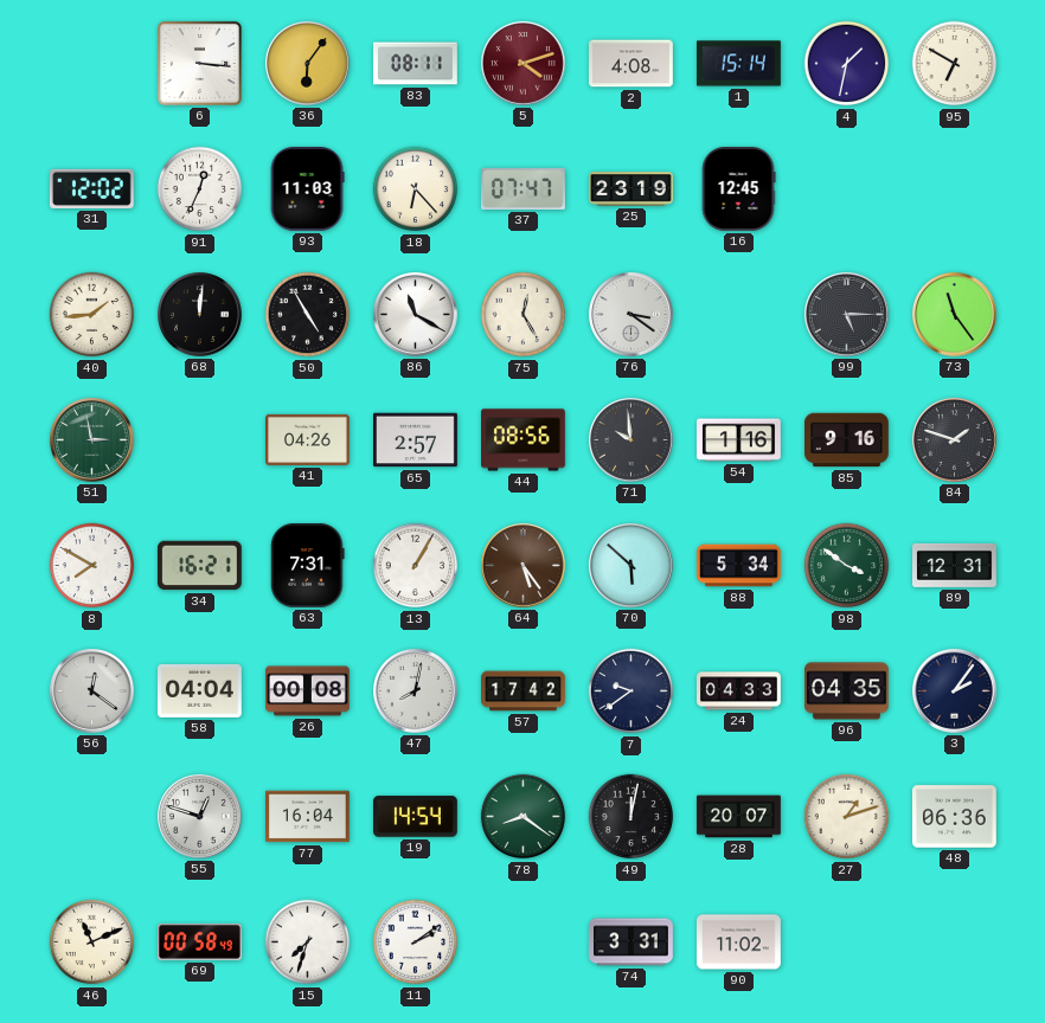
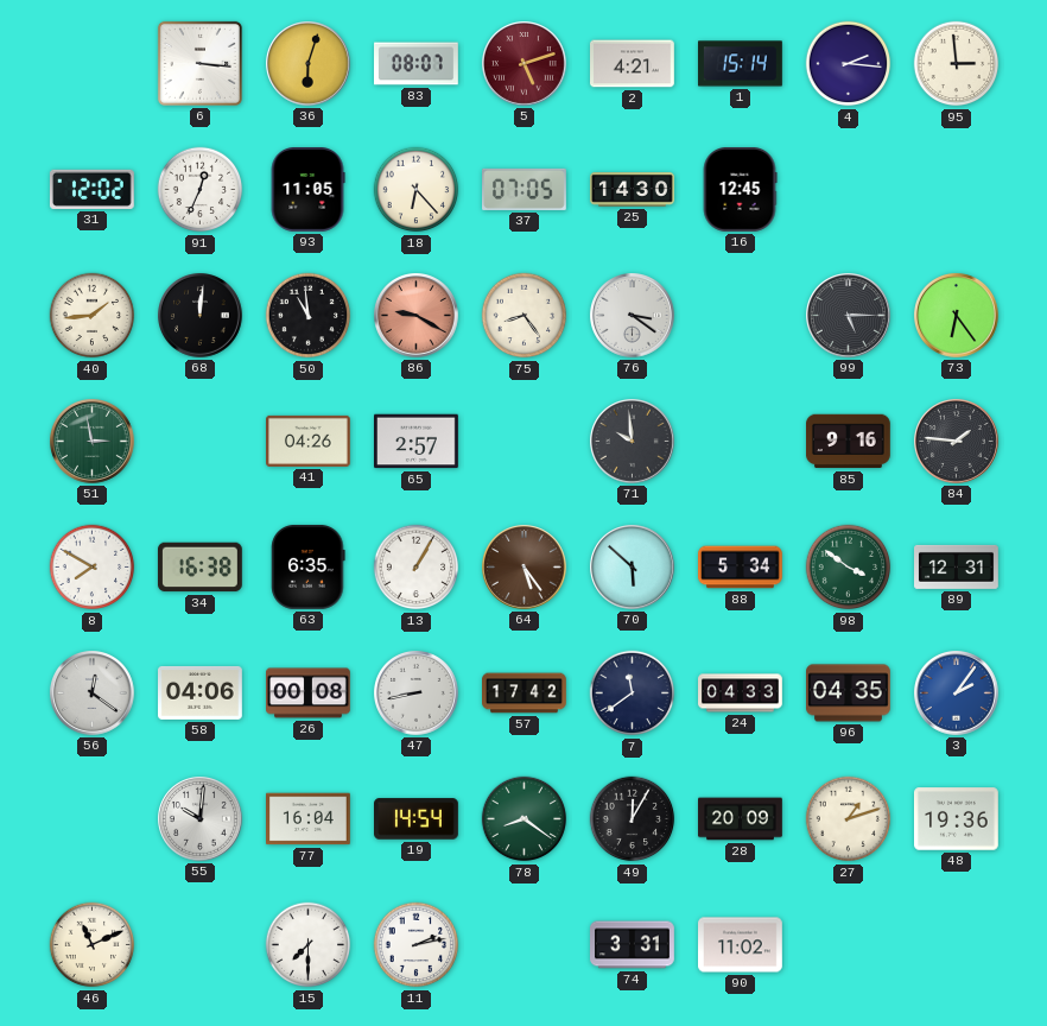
36: 6:06 -> 6:03
83: 08:11 -> 08:07
5: 4:12 -> 5:12
2: 4:08 -> 4:21
4: 1:32 -> 2:16
95: 6:50 -> 2:59
93: 11:03 -> 11:05
37: 07:47 -> 07:05
25: 23:19 -> 14:30
50: 4:55 -> 10:59
86: 11:20 -> 9:20
86 dial: white -> salmon
75: 12:25 -> 8:24
73: 11:24 -> 6:24
44: 08:56 -> none
54: 1:16 -> none
84: 1:48 -> 1:46
34: 16:21 -> 16:38
63: 7:31 -> 6:35
58: 04:04 -> 04:06
47: 8:02 -> 8:43
7: 9:39 -> 11:39
3 dial: navy -> blue
55: 12:48 -> 10:01
49: 12:02 -> 12:05
28: 20:07 -> 20:09
48: 06:36 -> 19:36
69: 00:58 -> none
15: 7:33 -> 7:30
11: 2:09 -> 2:13
